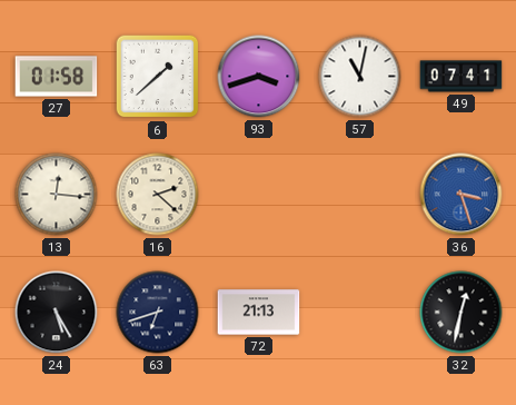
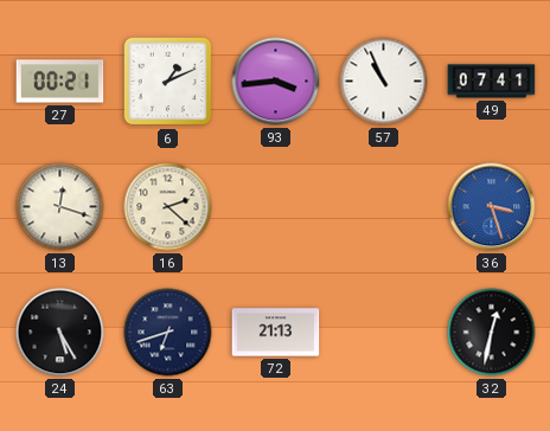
27: 01:58 -> 00:21
6: 1:38 -> 1:11
93: 3:42 -> 3:44
57: 11:02 -> 10:56
13: 12:16 -> 12:18
